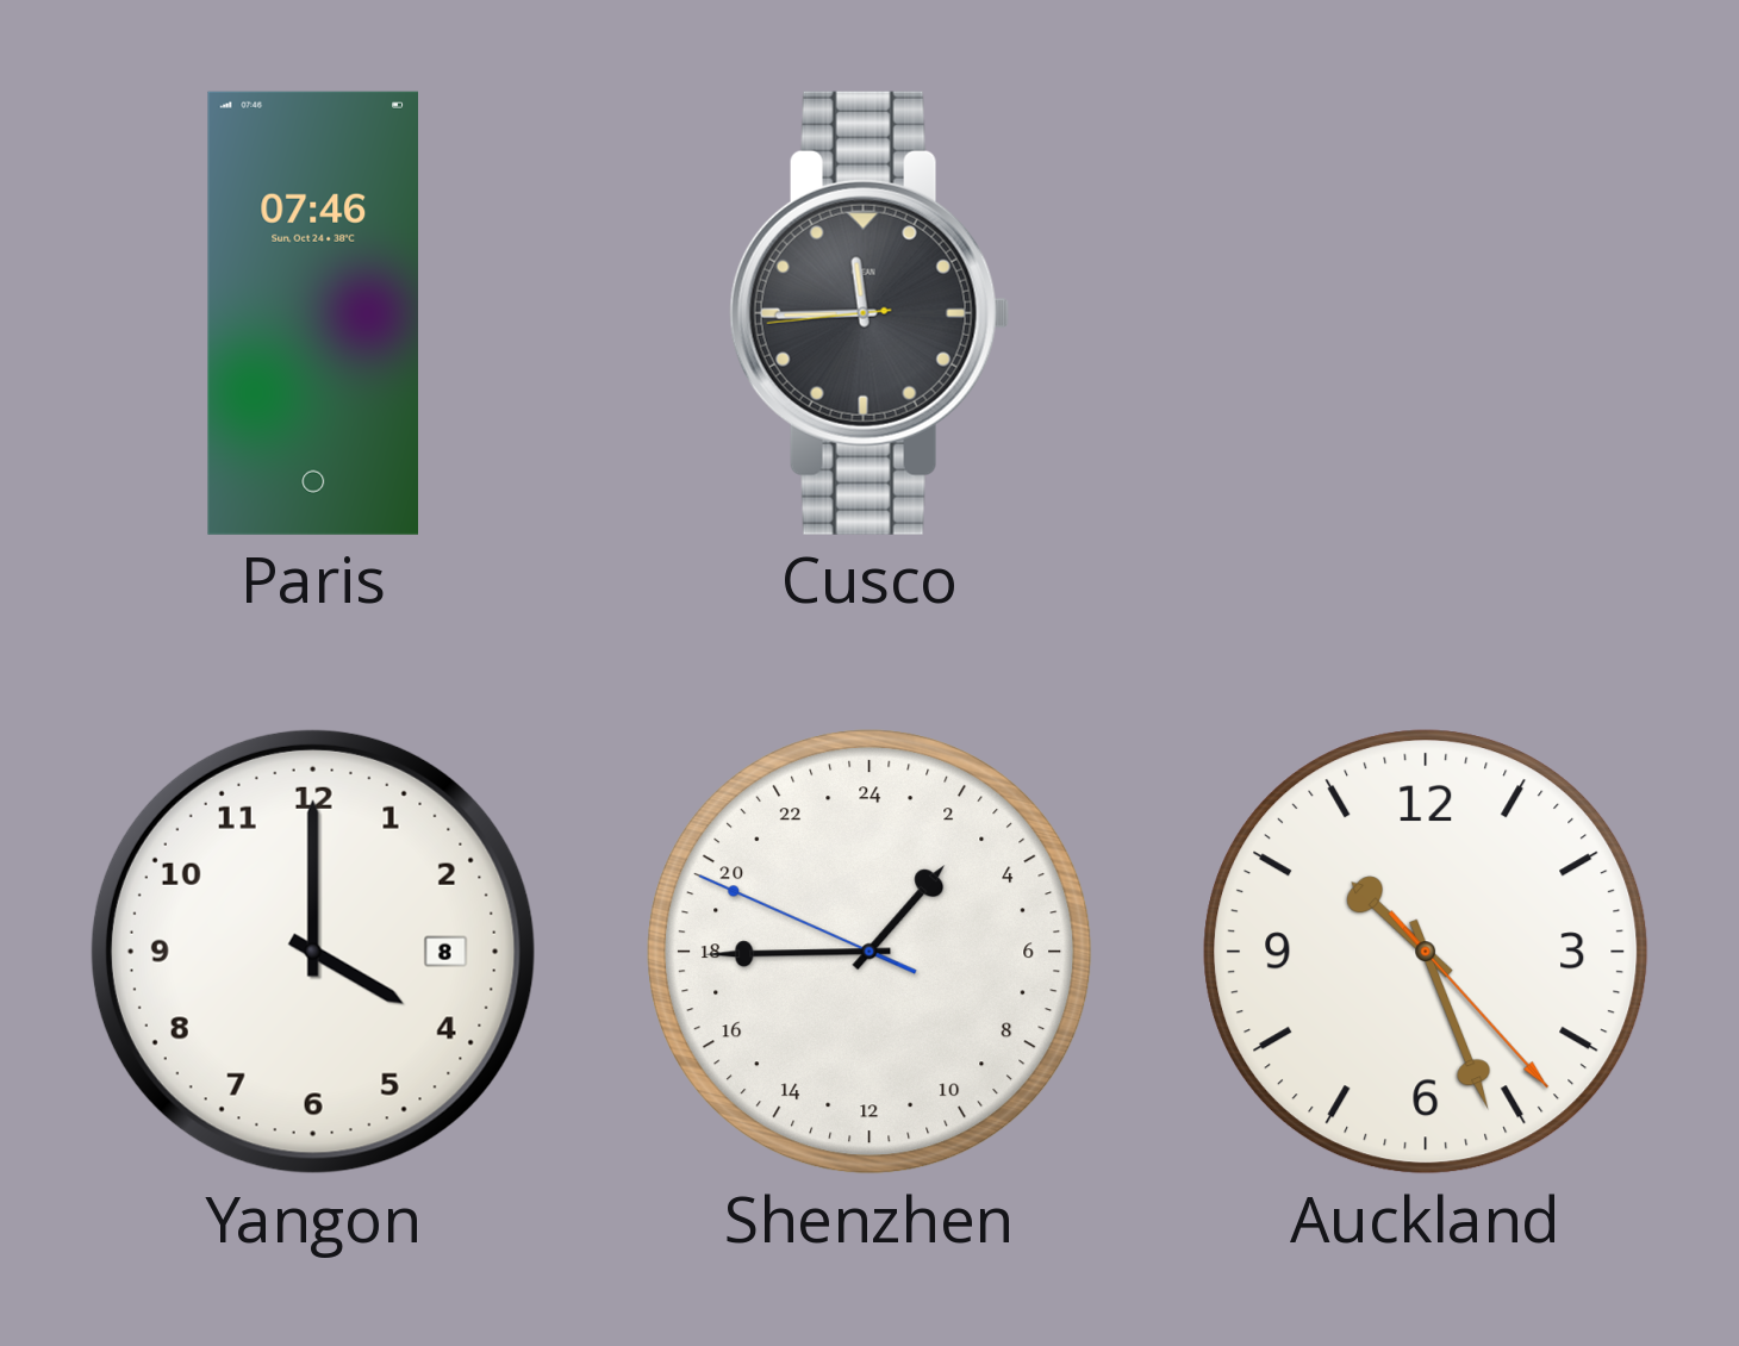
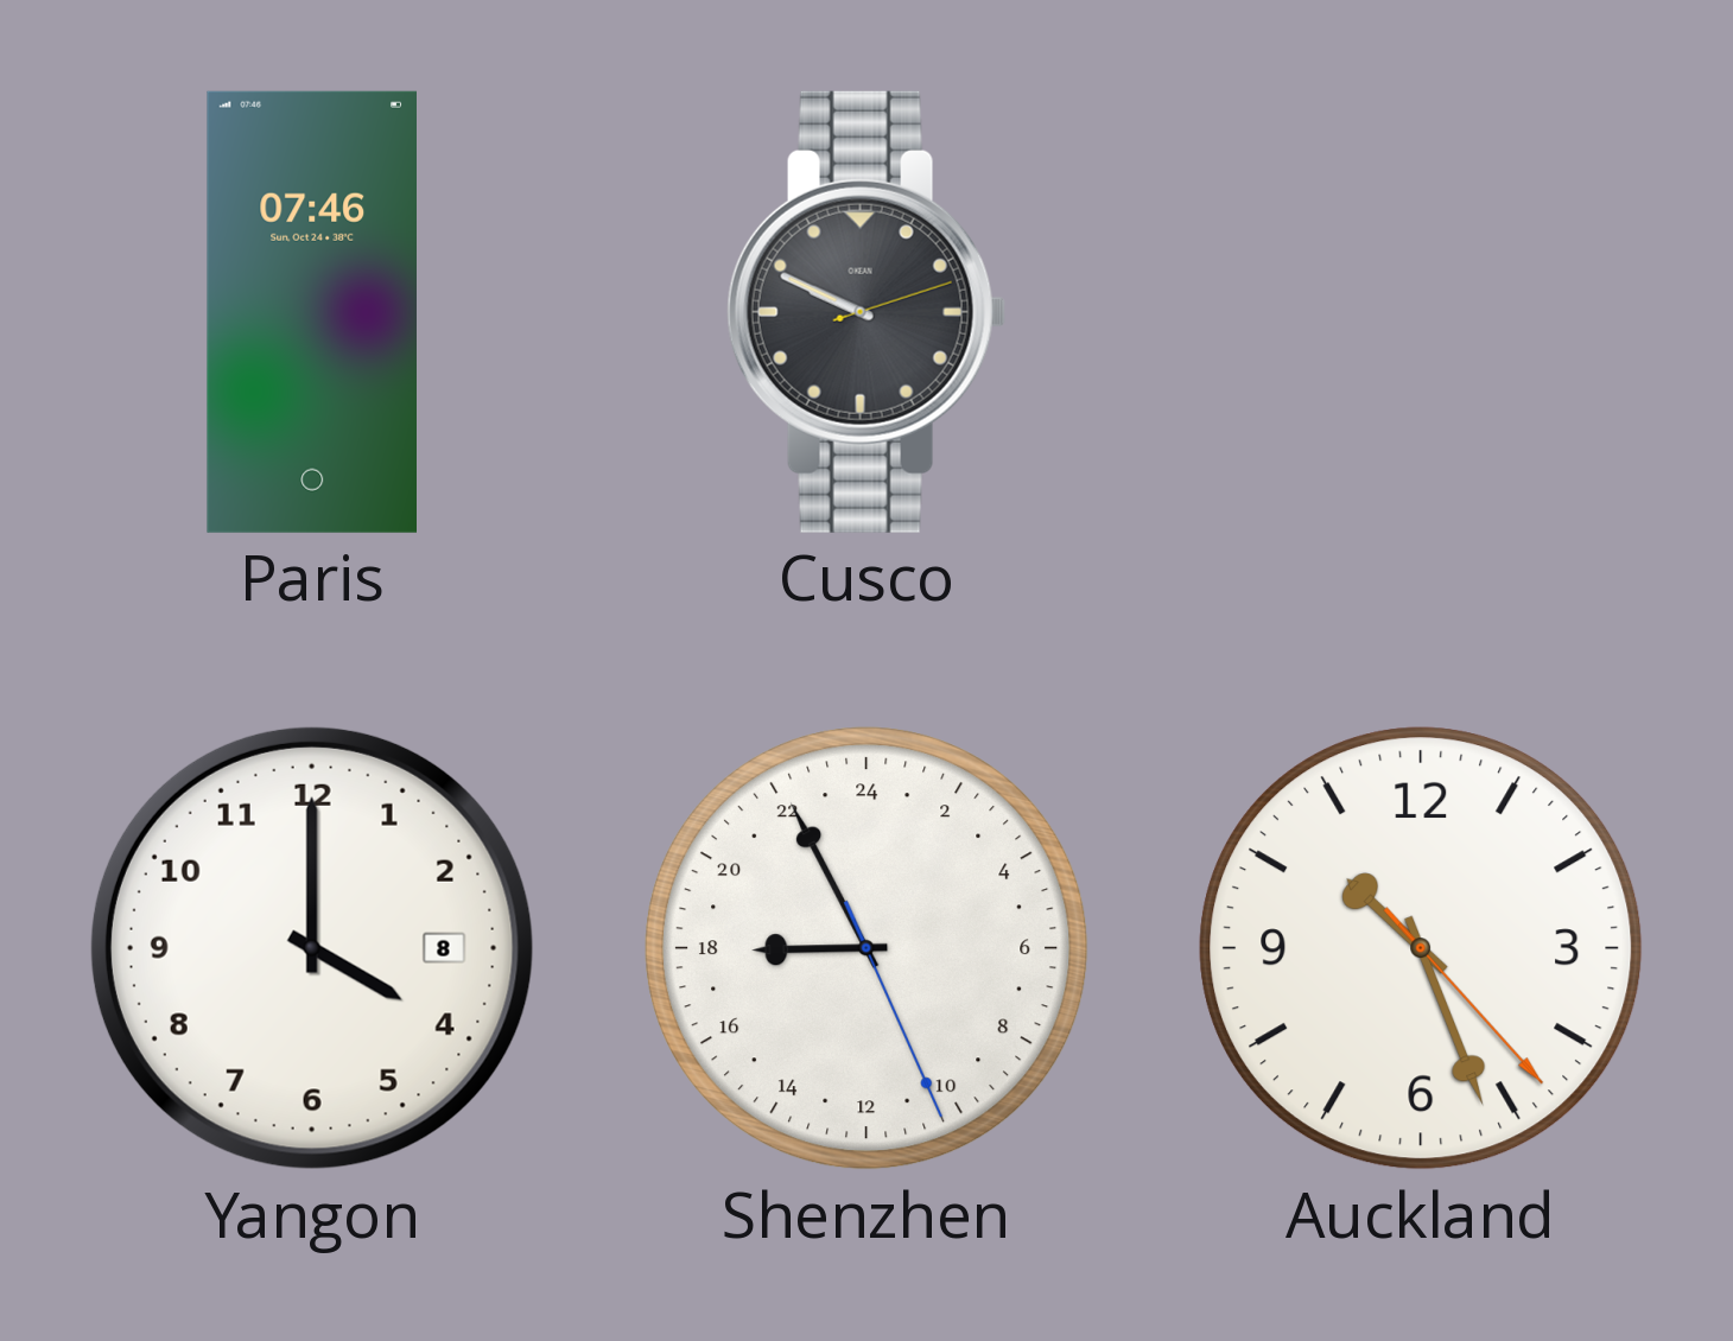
Cusco: 11:44 -> 9:49
Shenzhen: 2:44 -> 17:55
